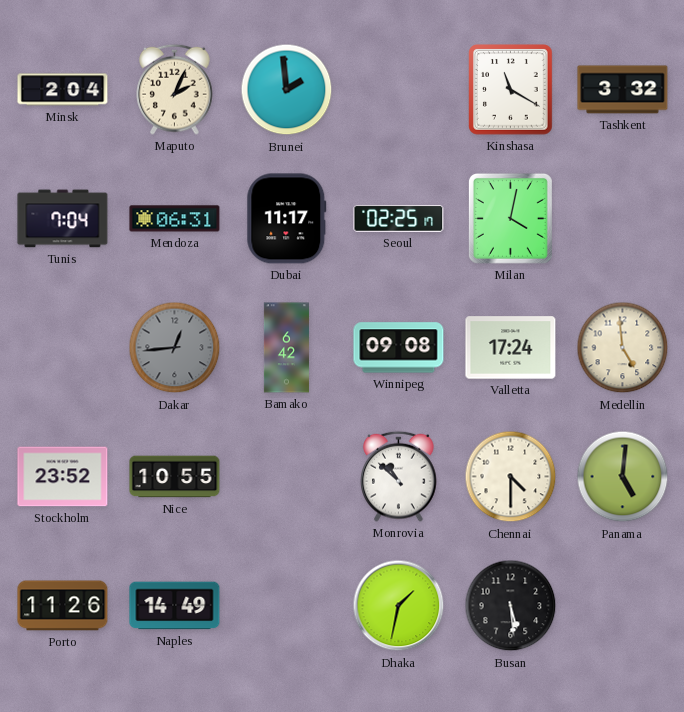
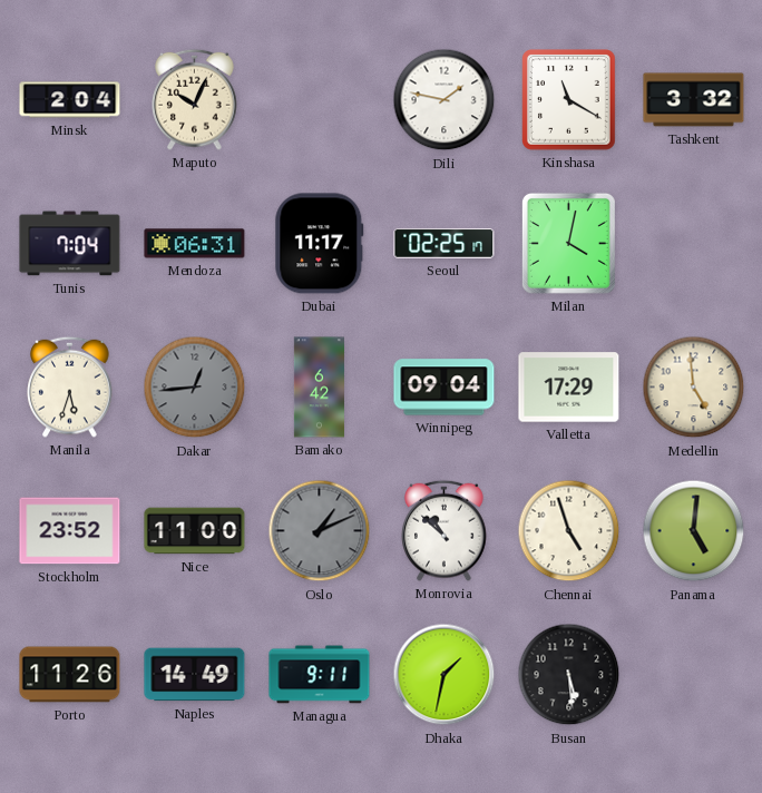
Maputo: 2:04 -> 10:04
Brunei: 1:59 -> none
Dili: none -> 1:47
Manila: none -> 5:33
Winnipeg: 09:08 -> 09:04
Valletta: 17:24 -> 17:29
Nice: 10:55 -> 11:00
Oslo: none -> 1:11
Chennai: 4:30 -> 4:57
Managua: none -> 9:11
